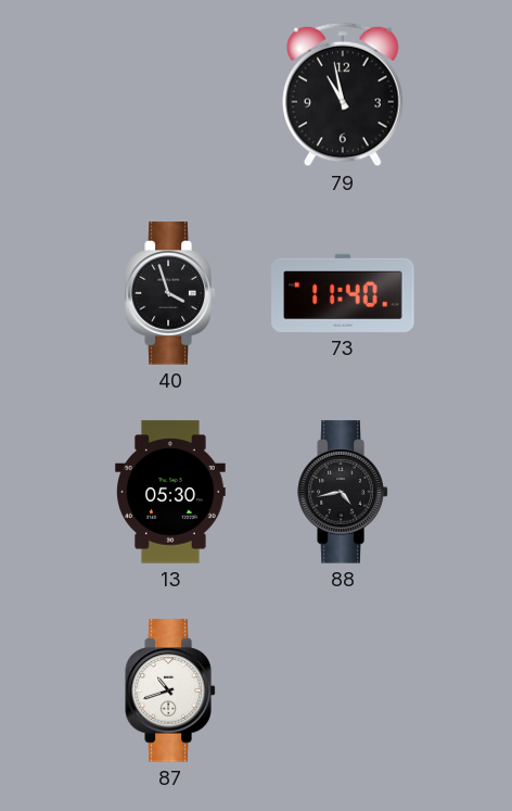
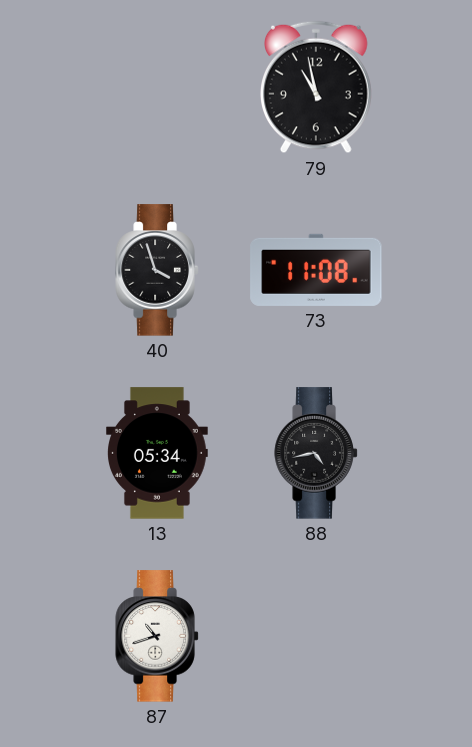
73: 11:40 -> 11:08
13: 05:30 -> 05:34
